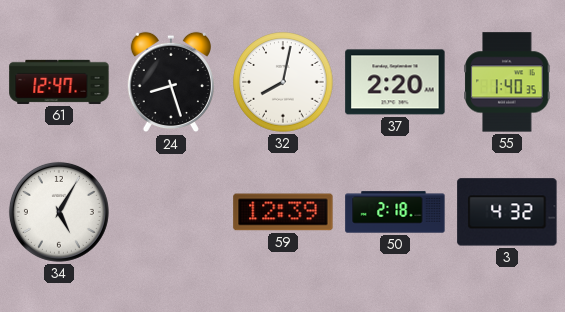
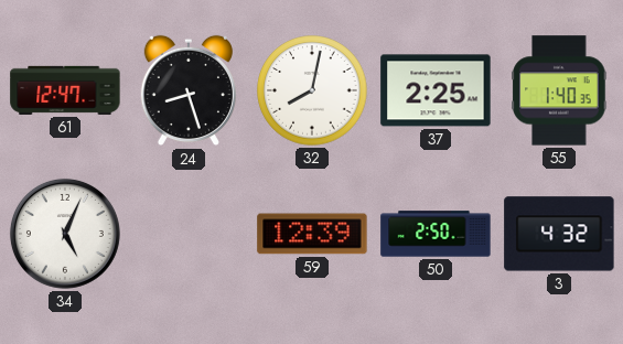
37: 2:20 -> 2:25
34: 5:05 -> 5:04
50: 2:18 -> 2:50
